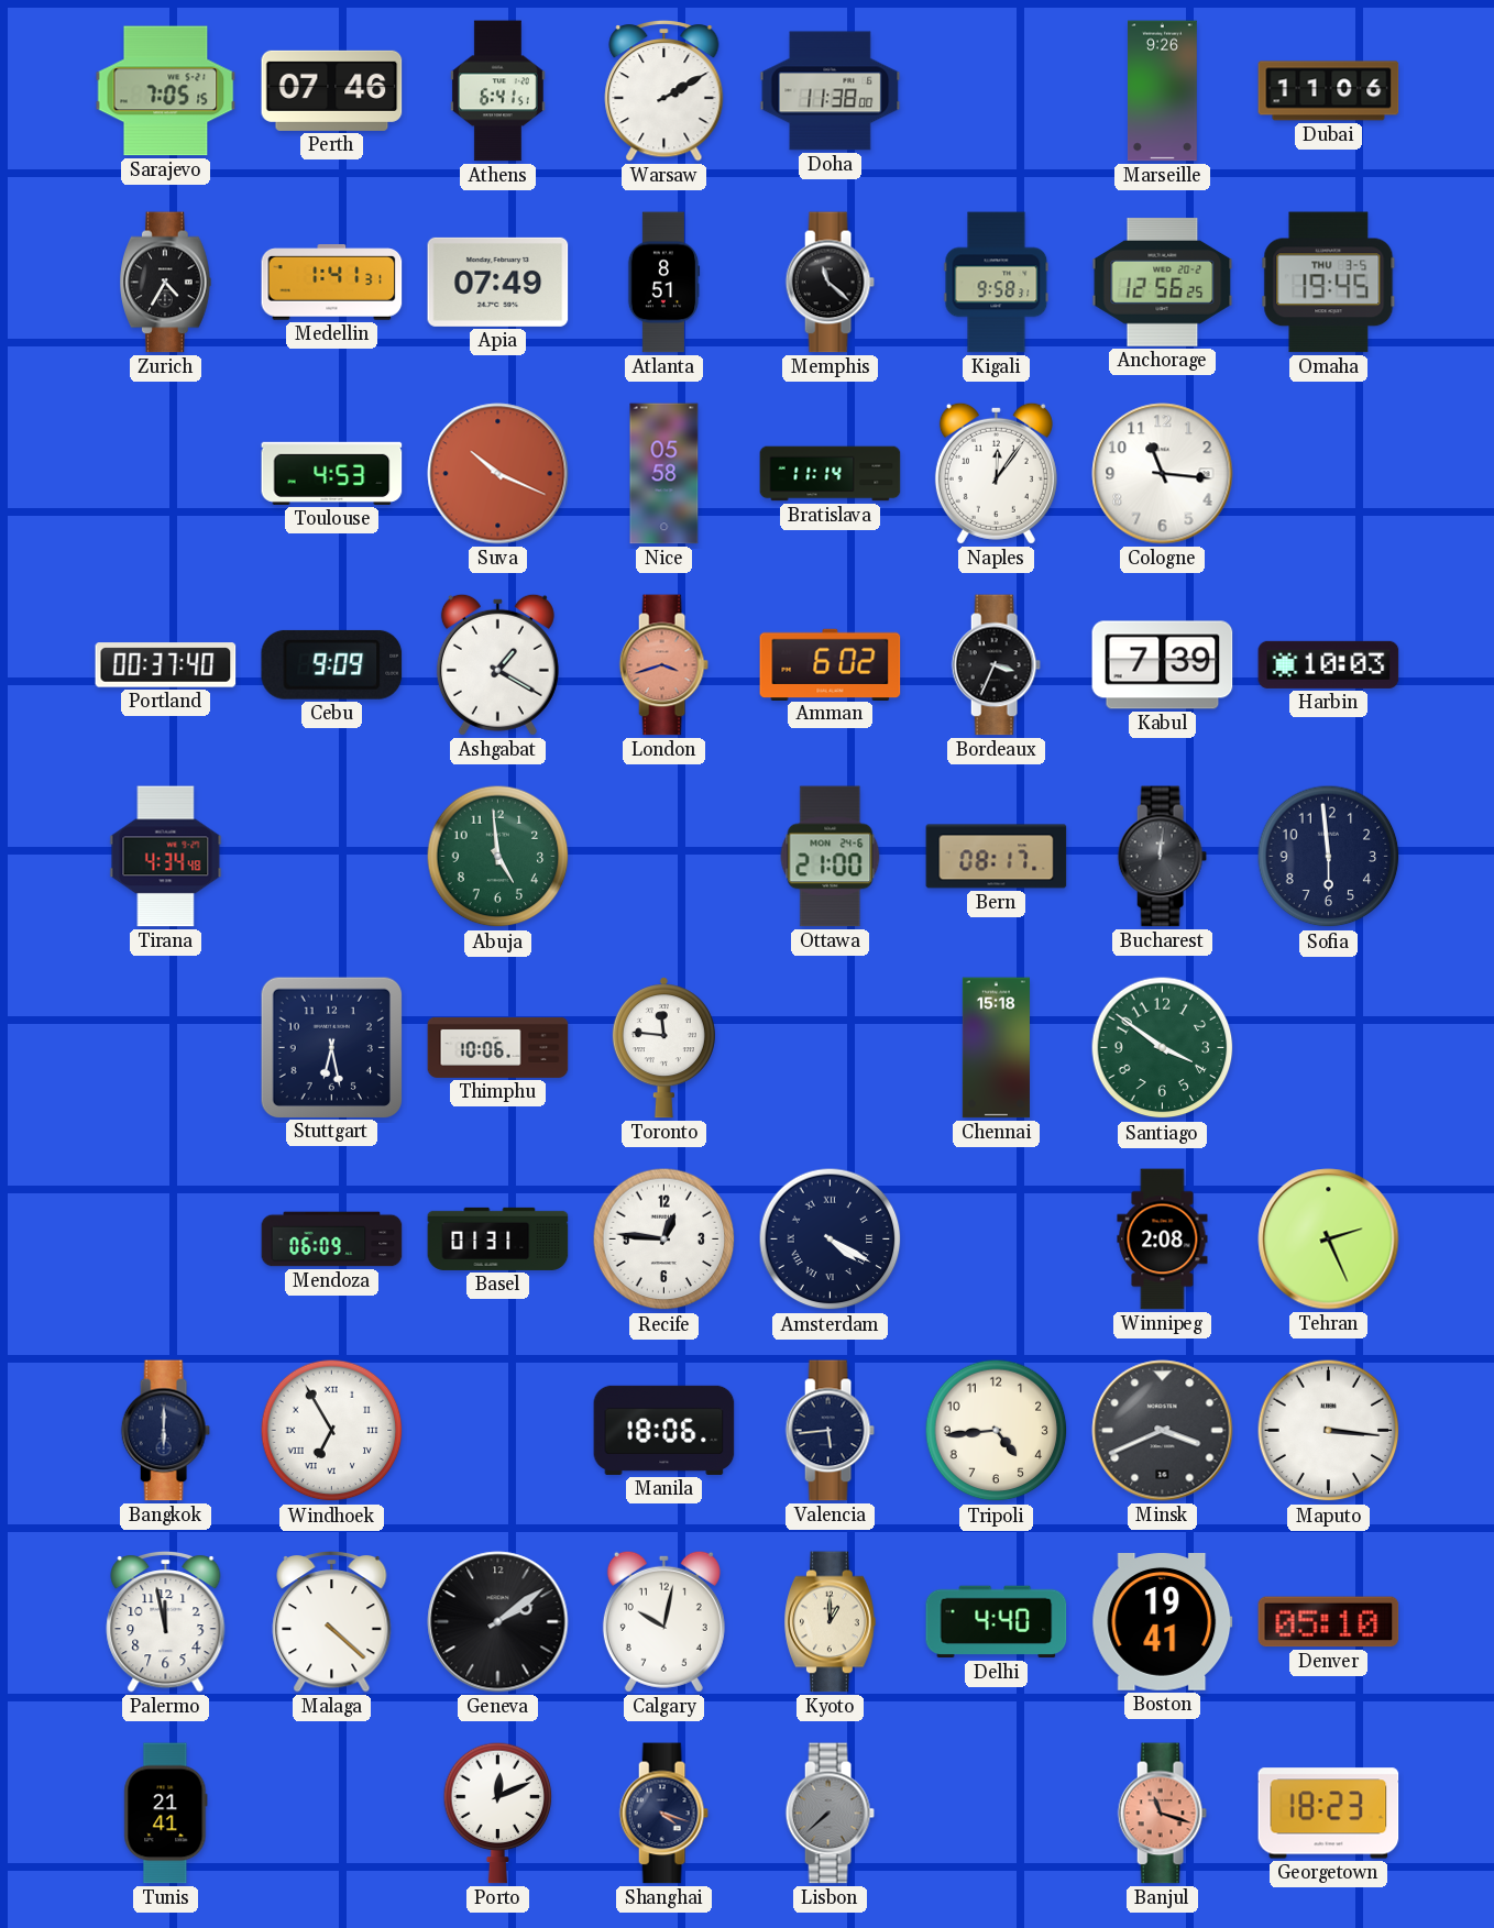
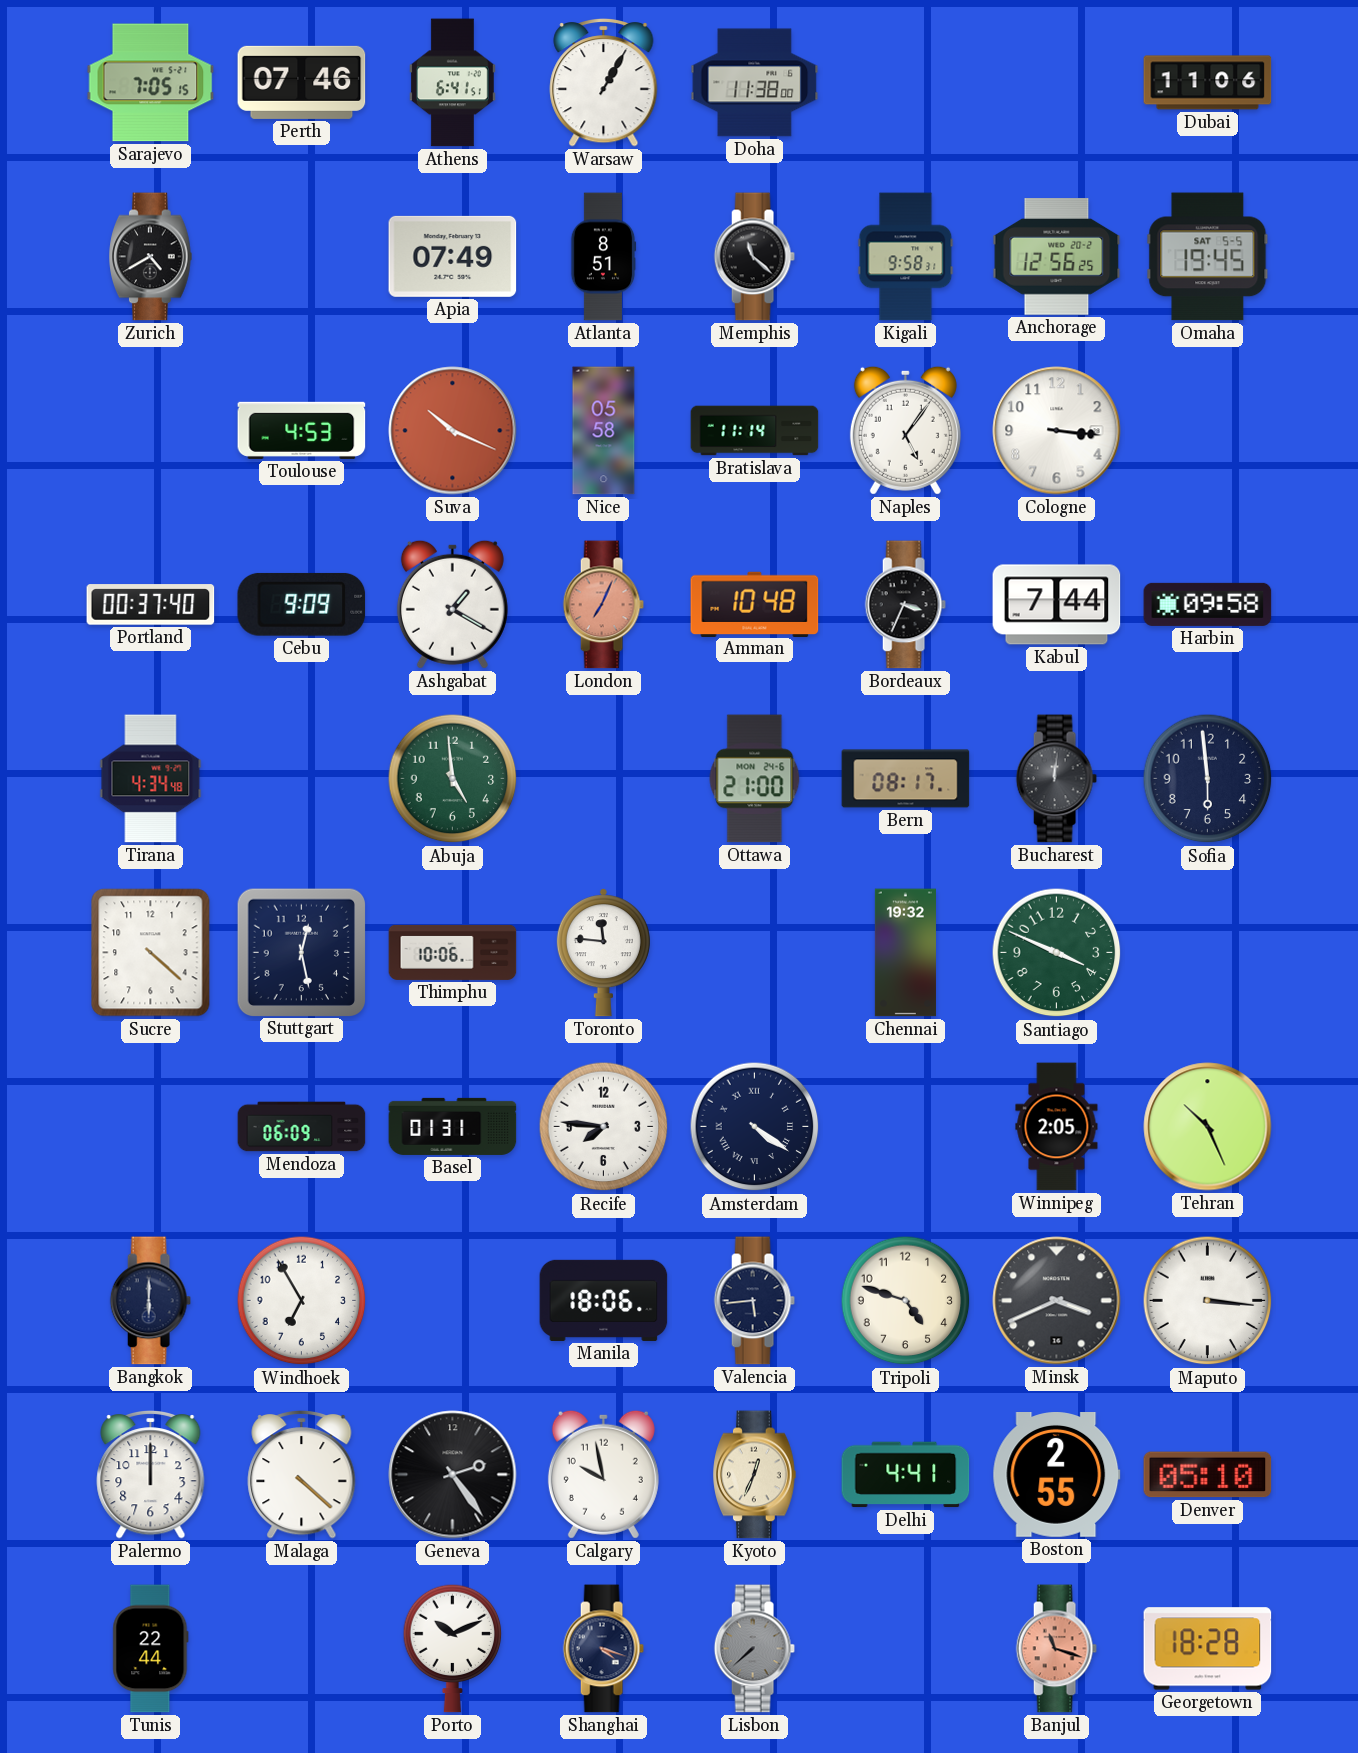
Warsaw: 2:10 -> 1:05
Marseille: 9:26 -> none
Zurich: 4:35 -> 4:40
Medellin: 1:41 -> none
Omaha date: THU 3-5 -> SAT 5-5
Naples: 12:06 -> 5:06
Cologne: 11:16 -> 3:16
London: 3:42 -> 7:04
Amman: 6:02 -> 10:48
Kabul: 7:39 -> 7:44
Harbin: 10:03 -> 09:58
Sucre: none -> 4:22
Stuttgart: 6:28 -> 12:28
Chennai: 15:18 -> 19:32
Santiago: 3:51 -> 3:49
Recife: 12:46 -> 7:46
Amsterdam: 4:20 -> 4:21
Winnipeg: 2:08 -> 2:05
Tehran: 2:26 -> 10:26
Windhoek numerals: Roman -> Arabic
Tripoli: 4:44 -> 4:48
Palermo: 11:58 -> 12:00
Geneva: 2:09 -> 2:24
Calgary: 10:02 -> 9:58
Kyoto: 1:00 -> 12:34
Delhi: 4:40 -> 4:41
Boston: 19:41 -> 2:55
Tunis: 21:41 -> 22:44
Porto: 12:11 -> 10:11
Georgetown: 18:23 -> 18:28
